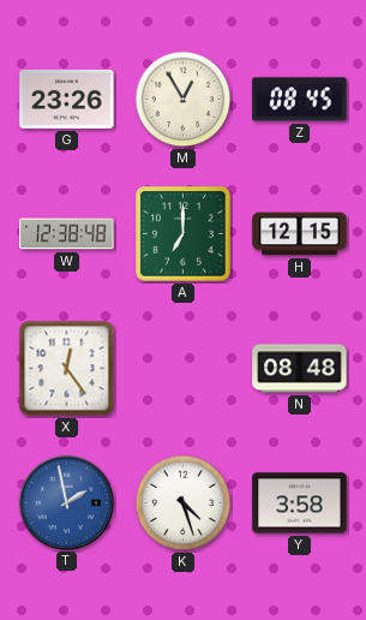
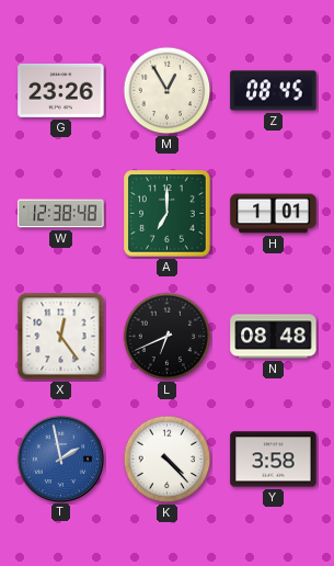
H: 12:15 -> 1:01
L: none -> 6:41
K: 4:27 -> 4:23
